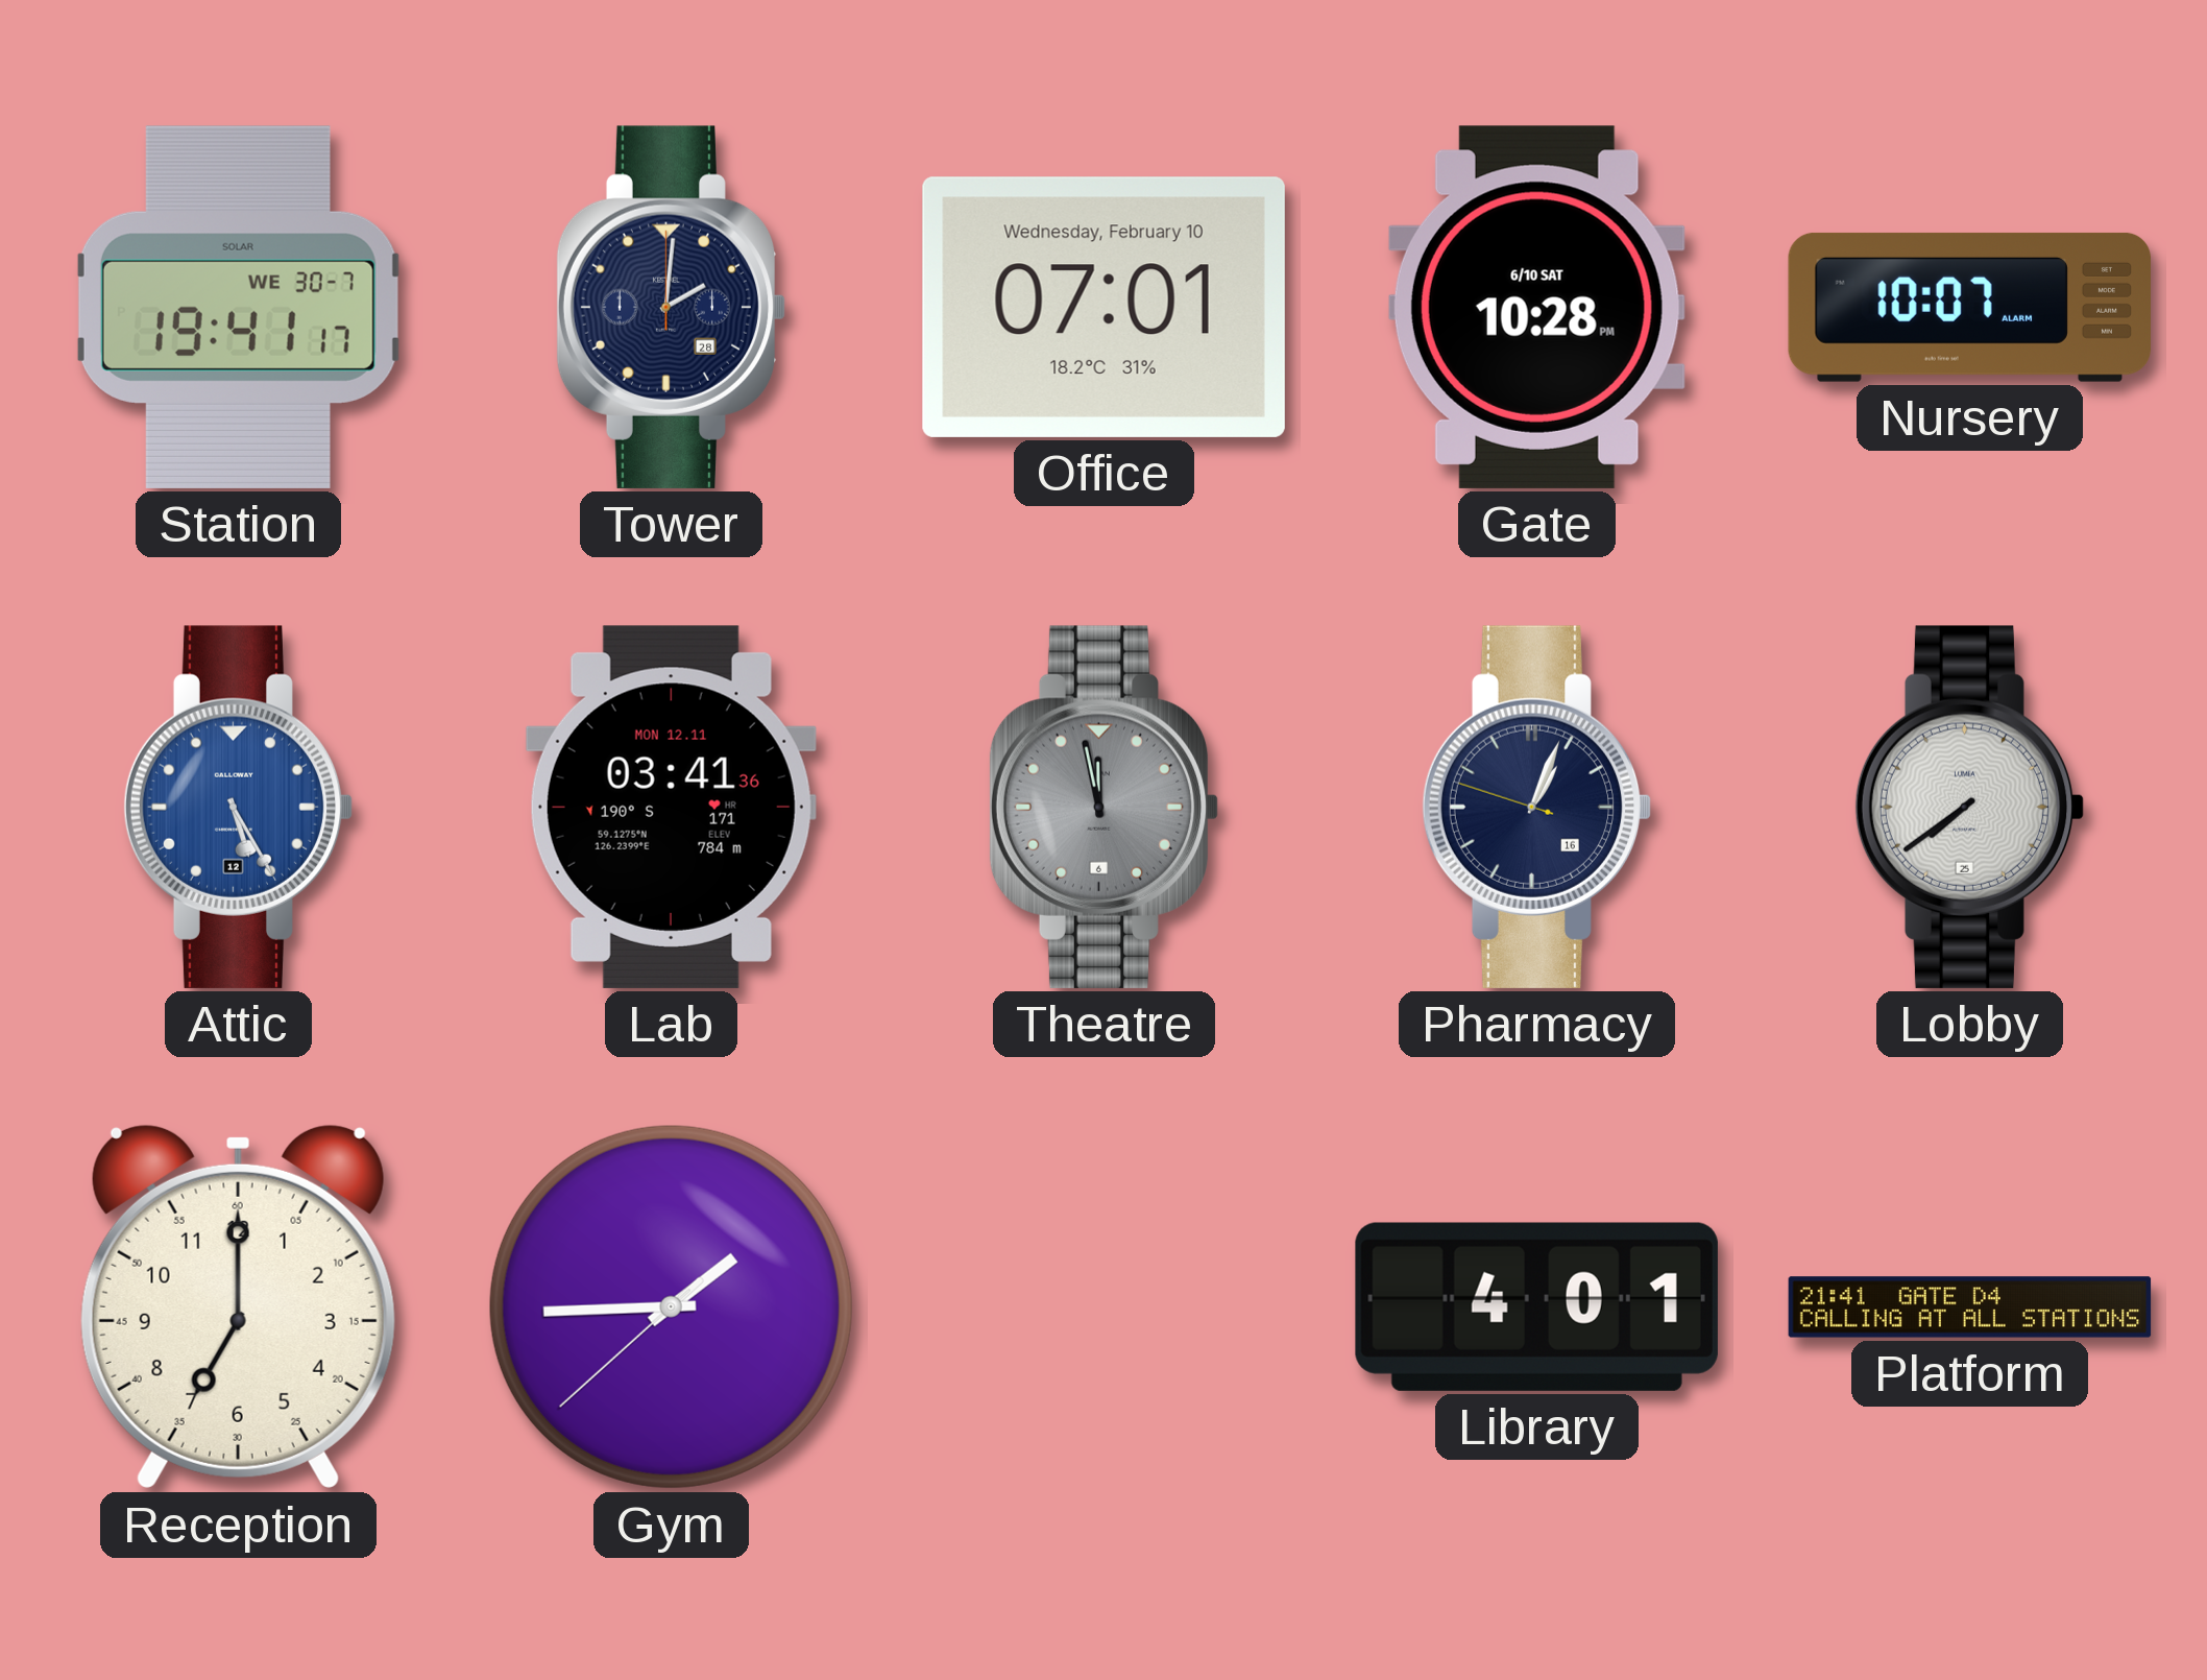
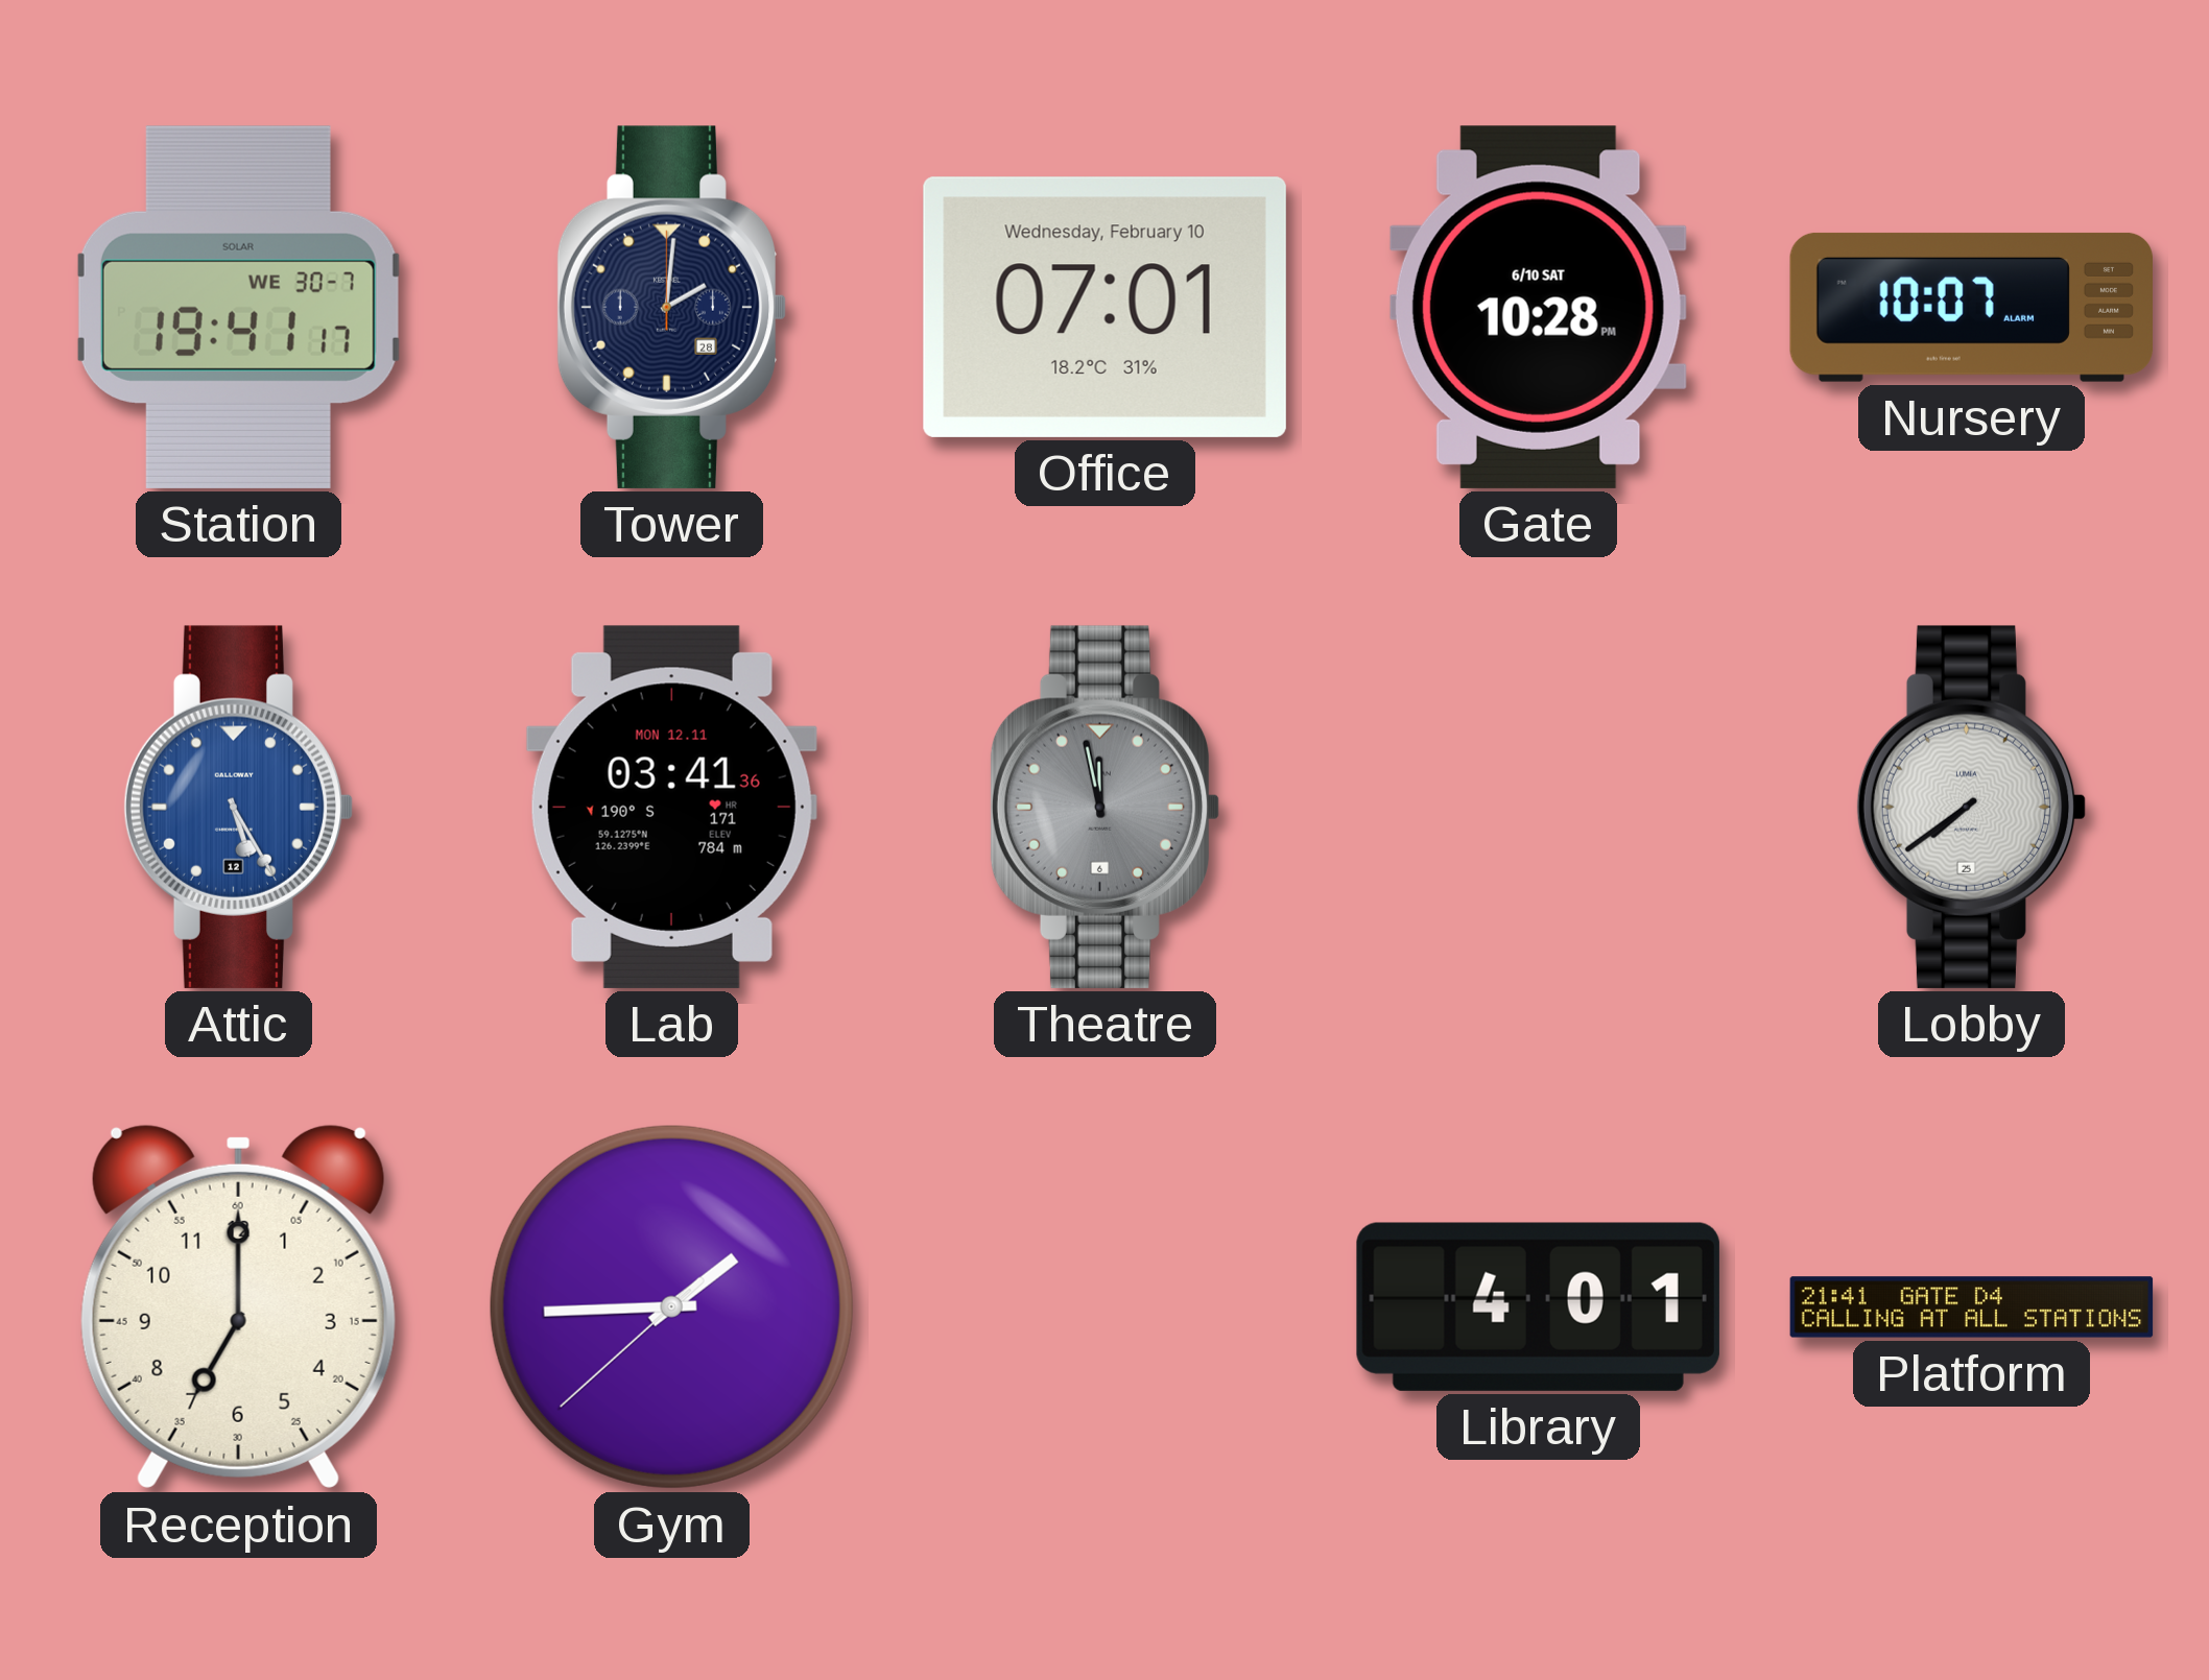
Pharmacy: 1:03 -> none
